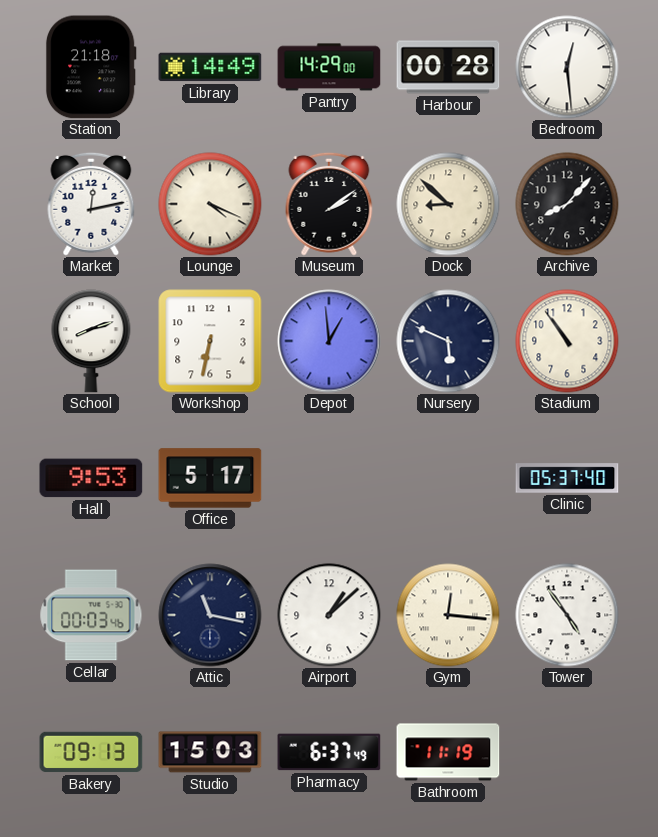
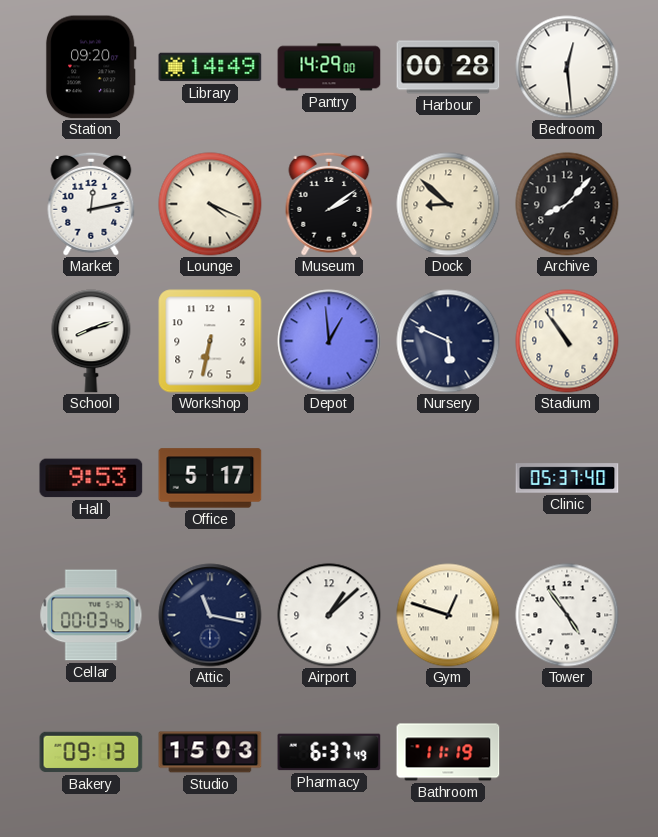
Station: 21:18 -> 09:20
Gym: 12:16 -> 12:48
